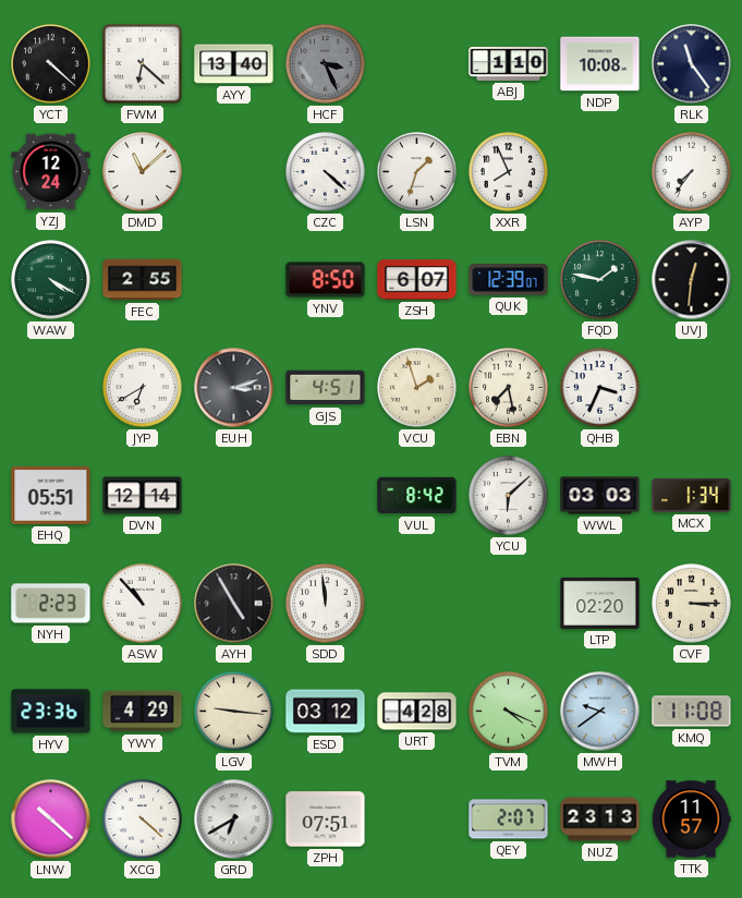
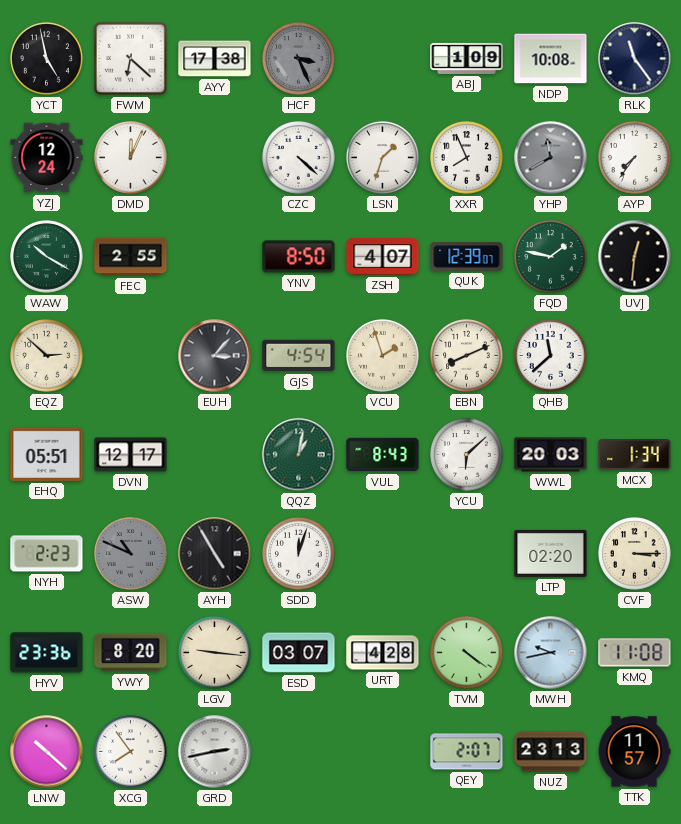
YCT: 4:22 -> 4:58
AYY: 13:40 -> 17:38
ABJ: 1:10 -> 1:09
DMD: 11:08 -> 12:04
YHP: none -> 11:40
WAW: 4:20 -> 10:20
ZSH: 6:07 -> 4:07
EQZ: none -> 2:52
JYP: 6:40 -> none
EUH: 3:12 -> 3:07
GJS: 4:51 -> 4:54
EBN: 7:28 -> 8:11
QHB: 3:34 -> 11:38
DVN: 12:14 -> 12:17
QQZ: none -> 1:02
VUL: 8:42 -> 8:43
WWL: 03:03 -> 20:03
ASW: 10:53 -> 10:49
ASW dial: white -> grey
SDD: 11:59 -> 12:03
YWY: 4:29 -> 8:20
ESD: 03:12 -> 03:07
TVM: 4:19 -> 4:21
MWH: 9:39 -> 9:43
XCG: 4:22 -> 7:54
GRD: 6:40 -> 2:43
ZPH: 07:51 -> none
